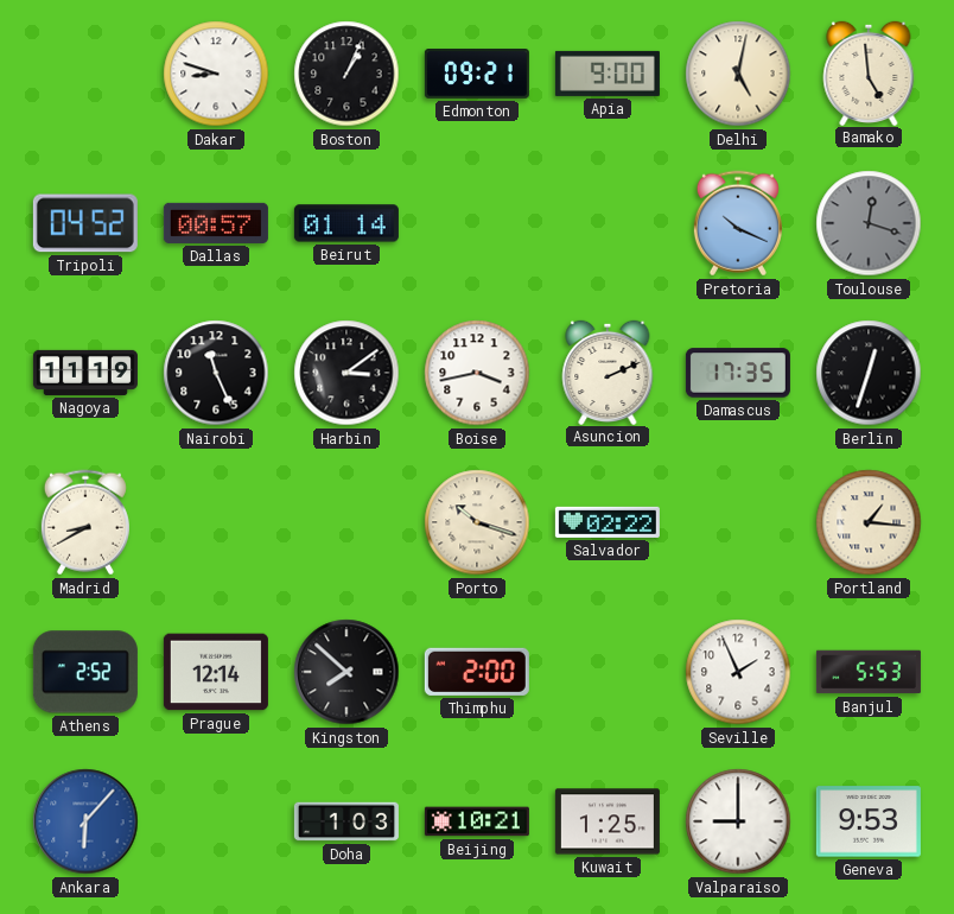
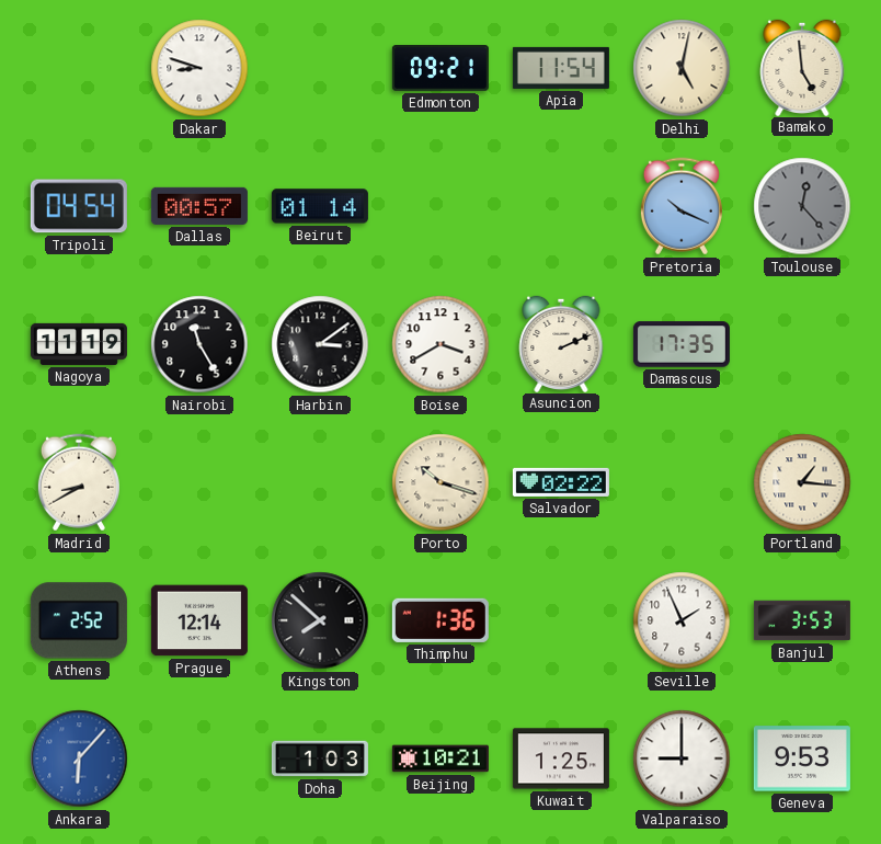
Boston: 1:04 -> none
Apia: 9:00 -> 11:54
Tripoli: 04:52 -> 04:54
Toulouse: 12:18 -> 12:23
Nairobi: 11:26 -> 11:25
Boise: 3:43 -> 3:40
Berlin: 12:33 -> none
Thimphu: 2:00 -> 1:36
Banjul: 5:53 -> 3:53
